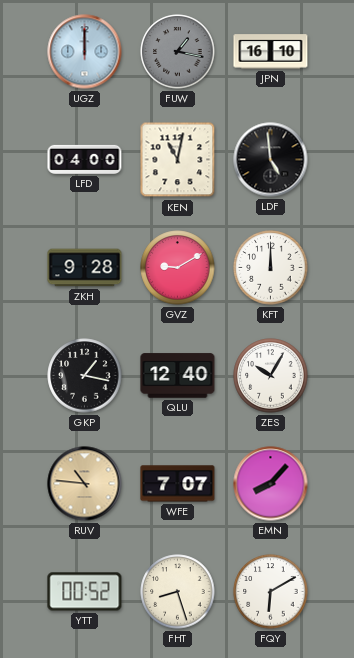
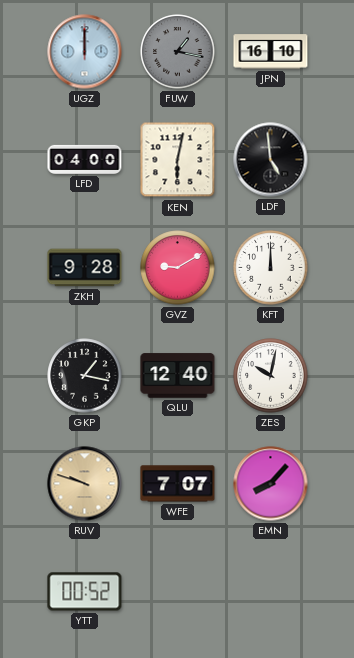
KEN: 11:02 -> 6:02
ZES: 10:05 -> 10:02
RUV: 10:46 -> 9:48
FHT: 8:27 -> none
FQY: 6:10 -> none
